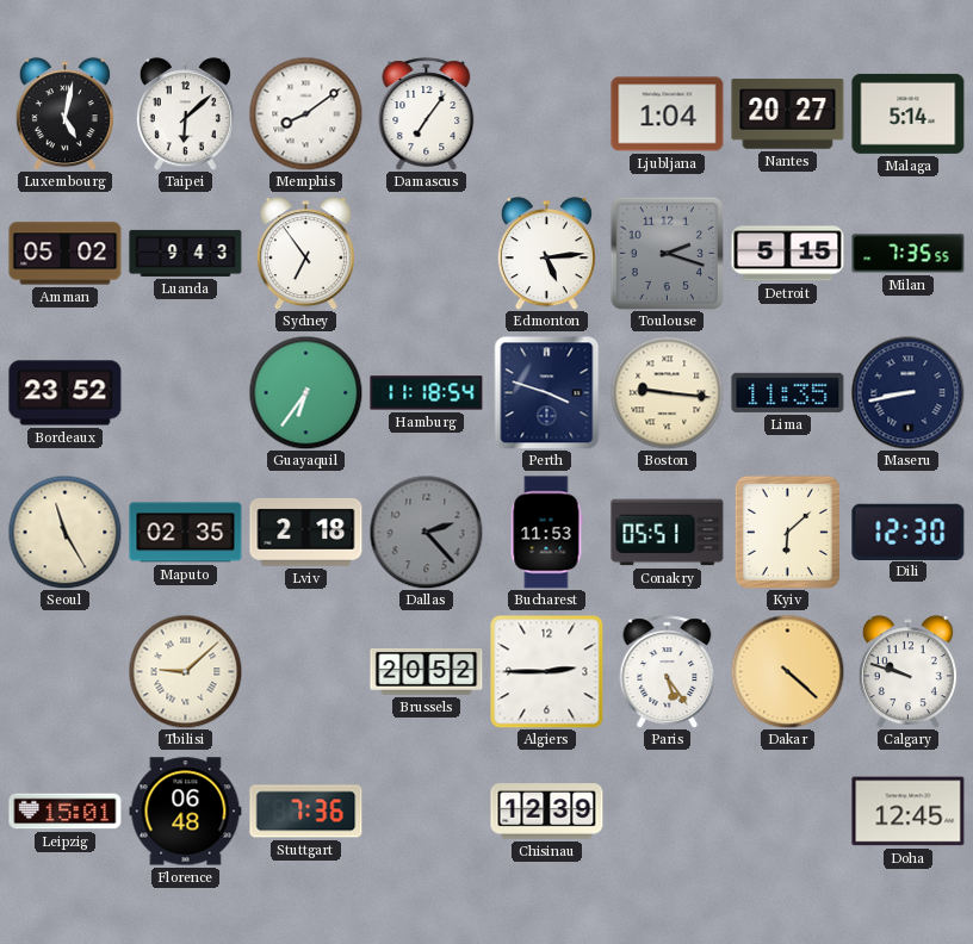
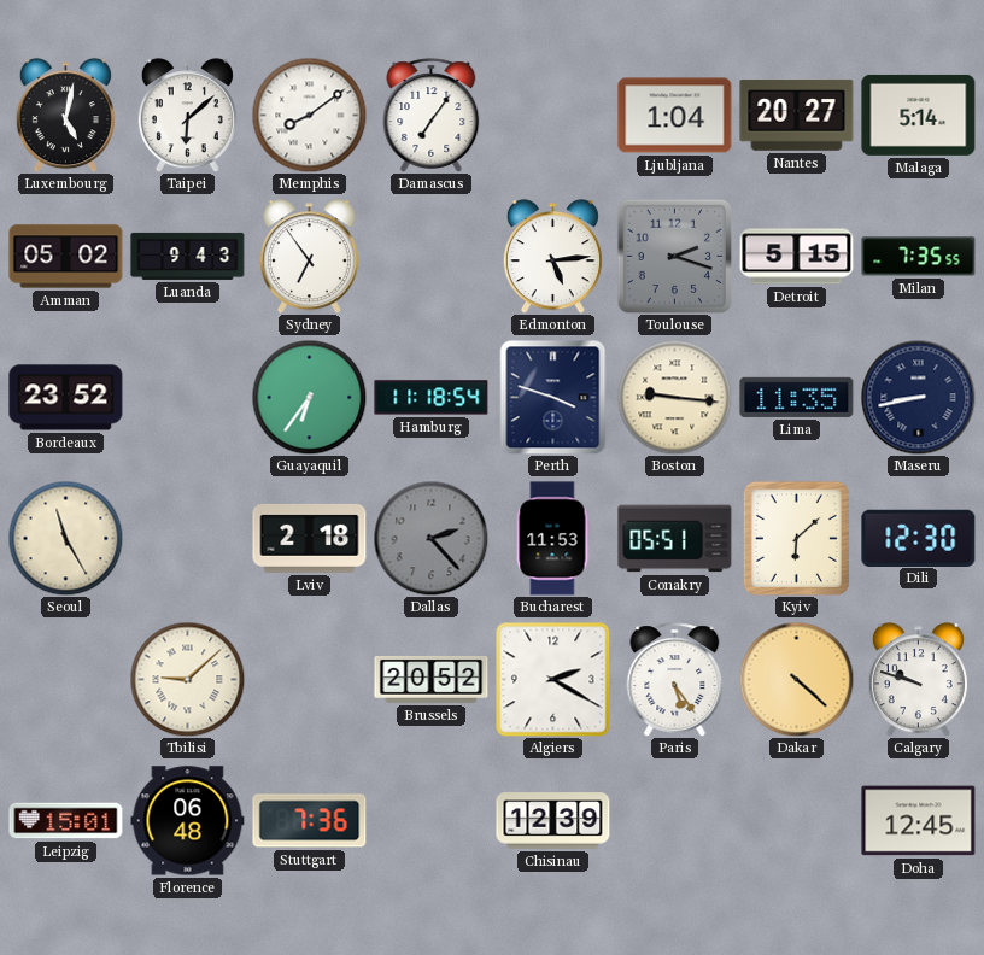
Maputo: 02:35 -> none
Algiers: 2:45 -> 2:20
